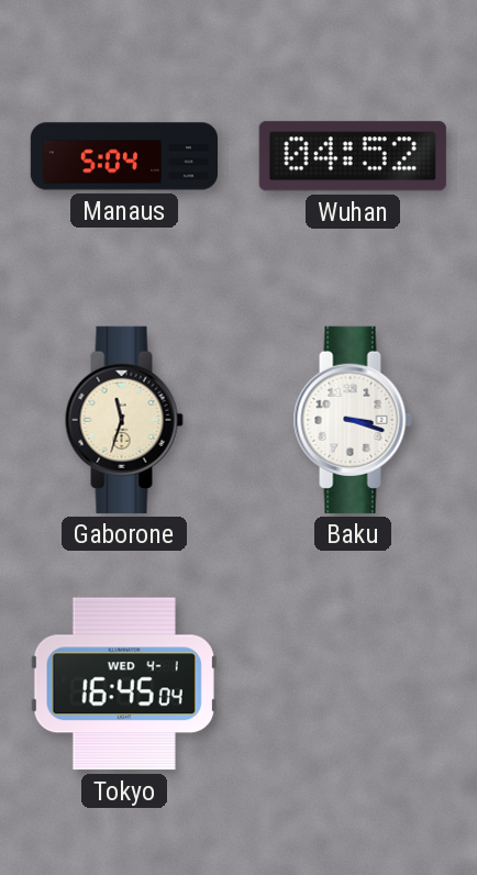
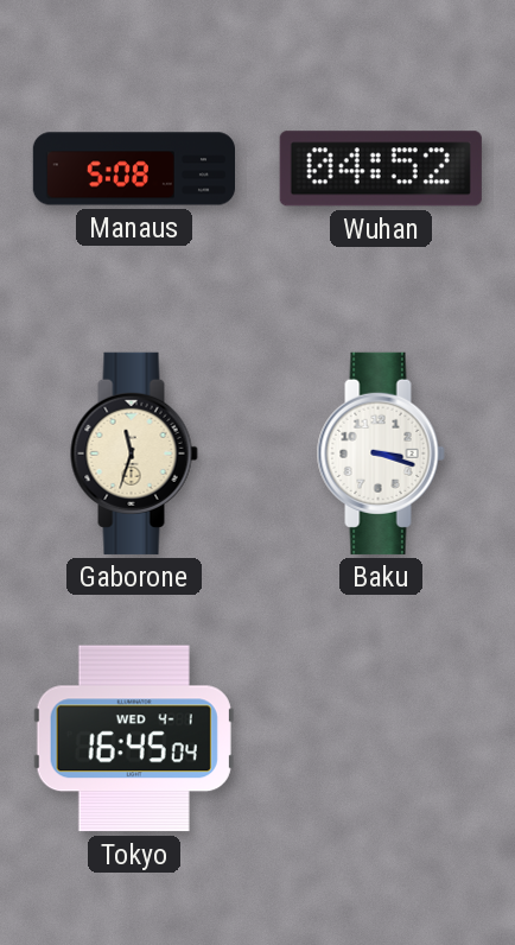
Manaus: 5:04 -> 5:08
